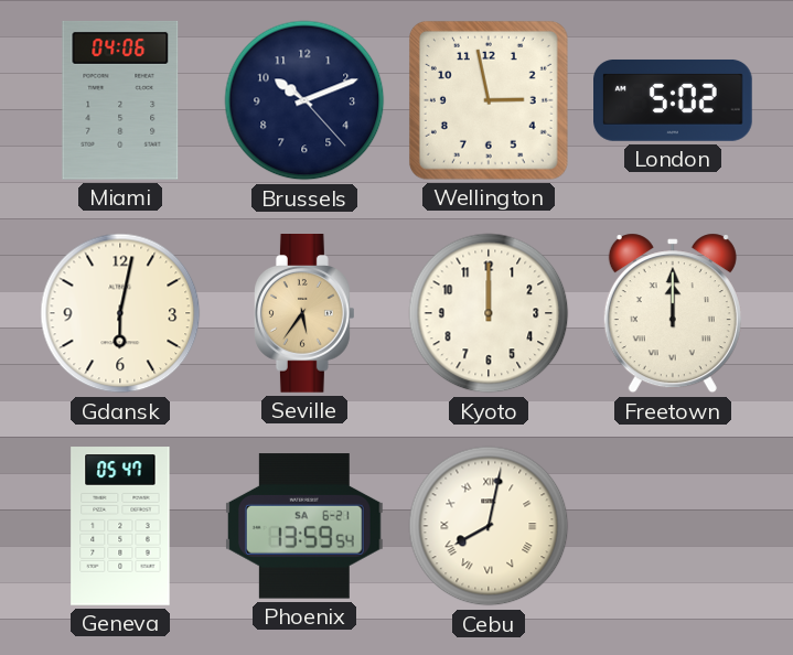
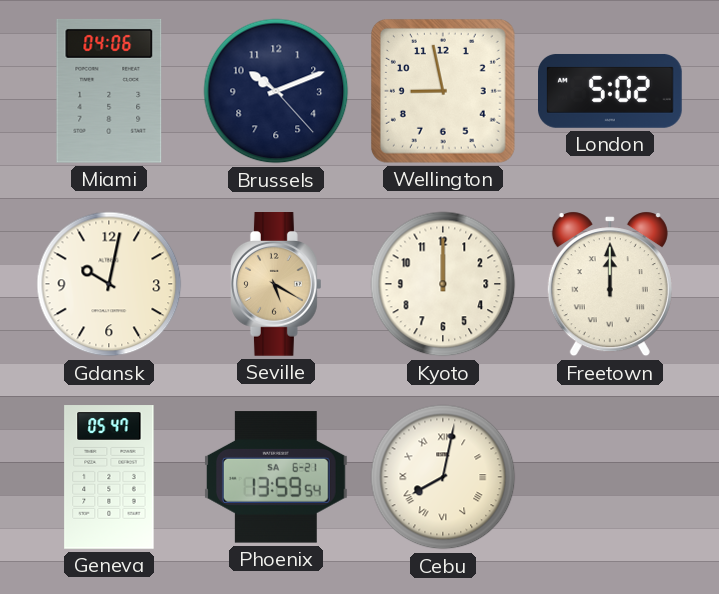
Wellington: 2:58 -> 8:58
Gdansk: 6:02 -> 10:02
Seville: 5:36 -> 5:20
